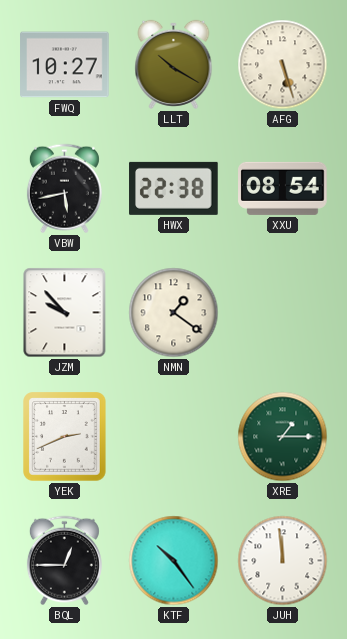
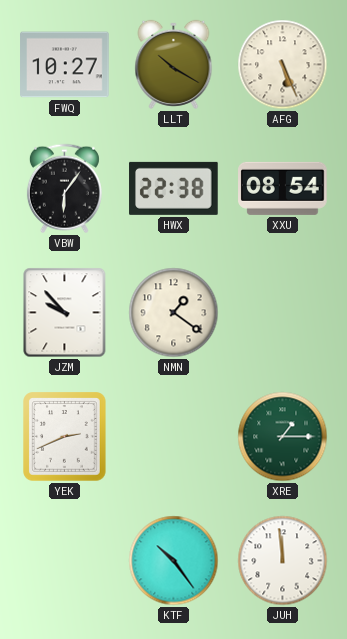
AFG: 5:27 -> 5:26
VBW: 5:43 -> 6:06
BQL: 12:45 -> none
